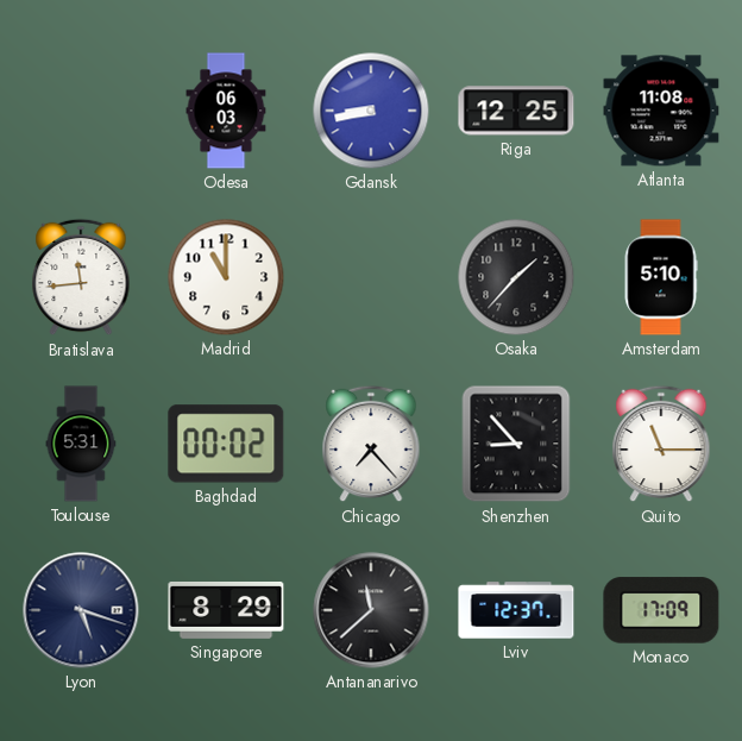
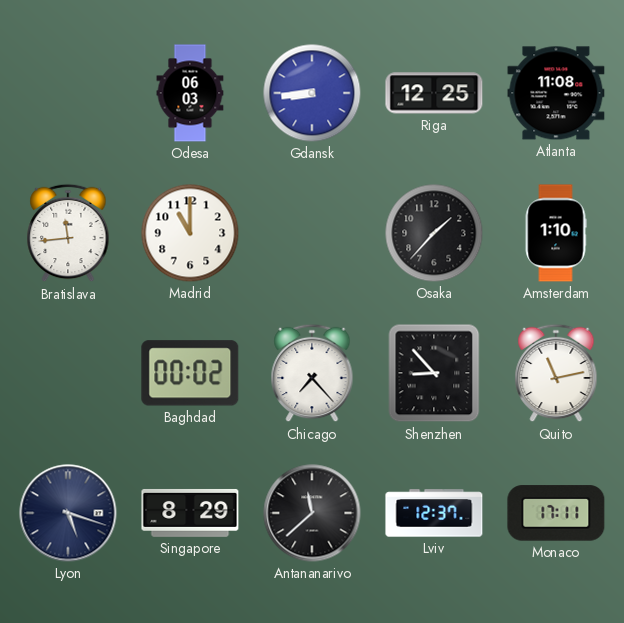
Gdansk: 8:43 -> 8:44
Amsterdam: 5:10 -> 1:10
Toulouse: 5:31 -> none
Quito: 11:15 -> 11:13
Monaco: 17:09 -> 17:11
